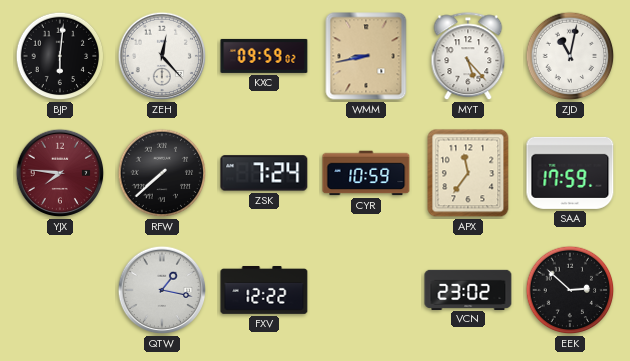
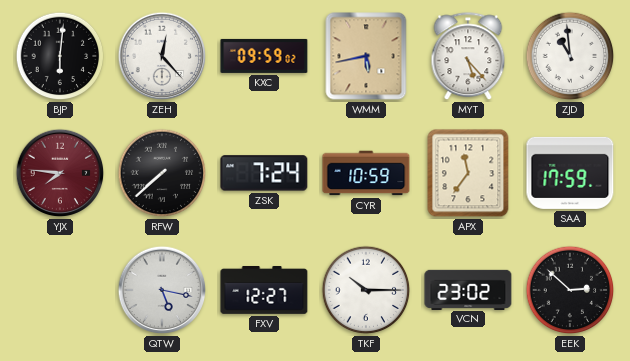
WMM: 8:43 -> 5:43
ZJD: 11:02 -> 10:59
QTW: 1:17 -> 5:17
FXV: 12:22 -> 12:27
TKF: none -> 10:15
